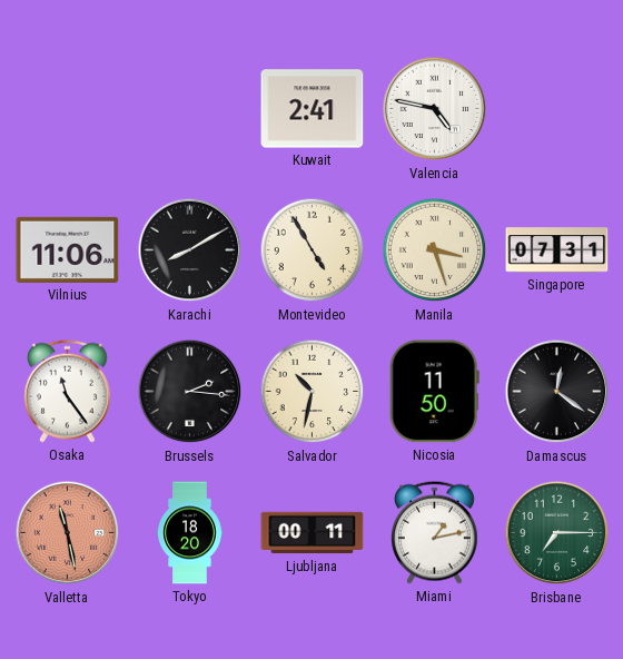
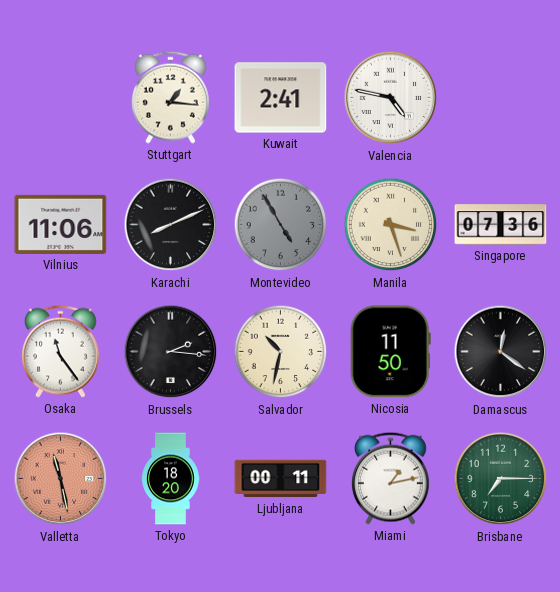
Stuttgart: none -> 1:16
Karachi: 8:10 -> 8:11
Montevideo dial: cream -> grey
Singapore: 07:31 -> 07:36
